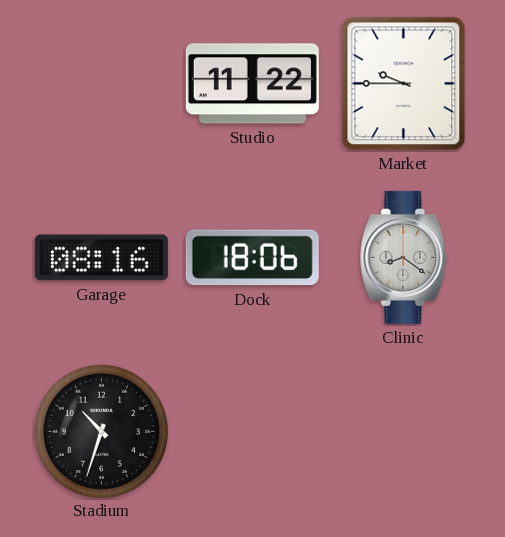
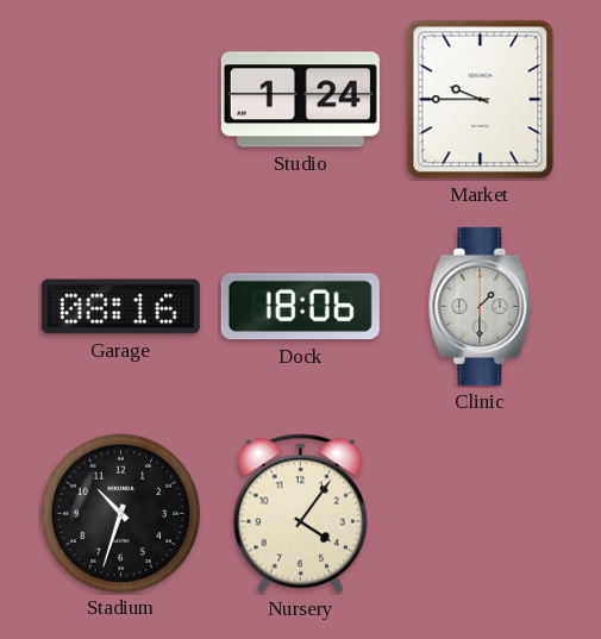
Studio: 11:22 -> 1:24
Clinic: 8:21 -> 1:30
Nursery: none -> 4:06
